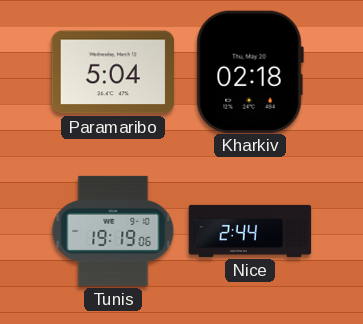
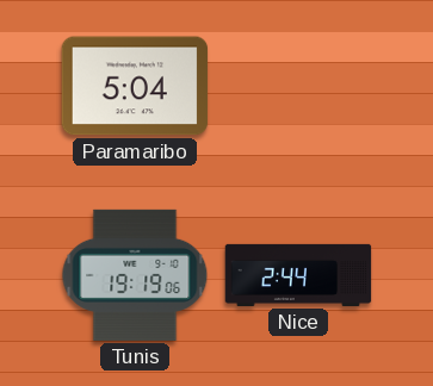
Kharkiv: 02:18 -> none
